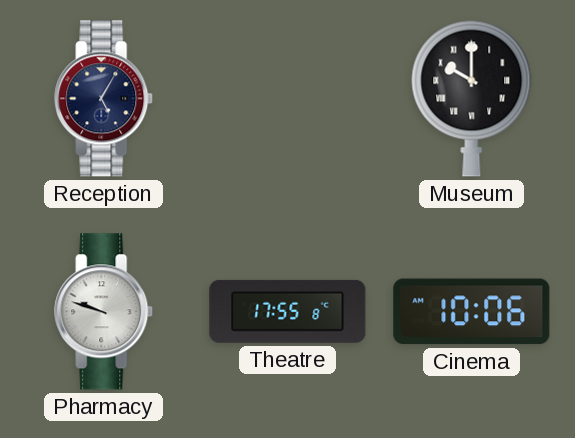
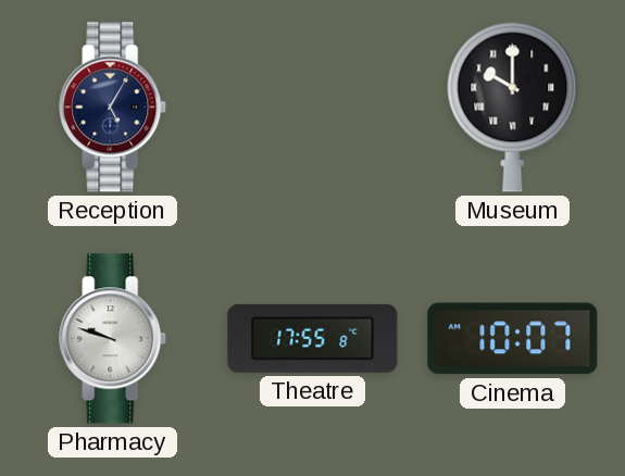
Cinema: 10:06 -> 10:07
